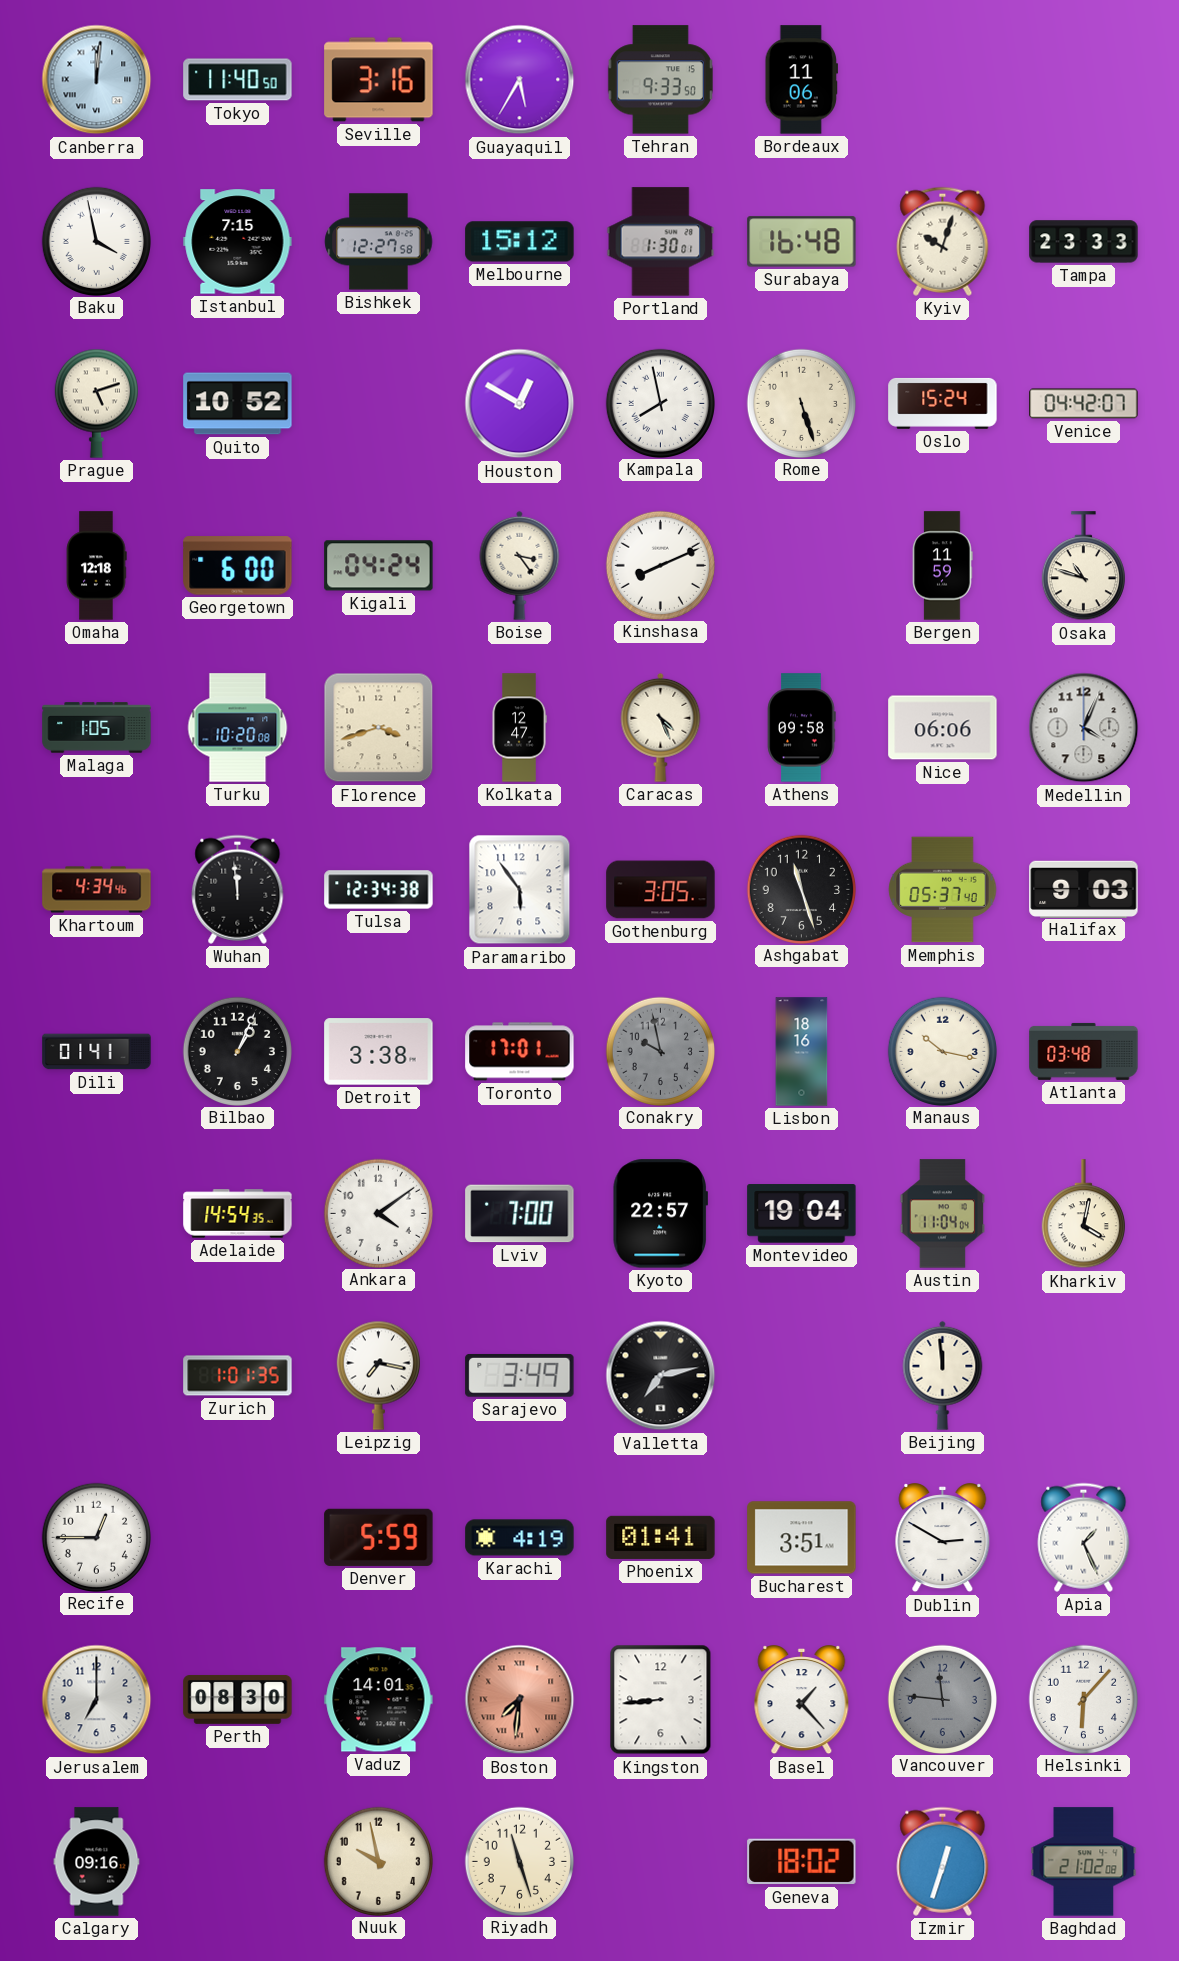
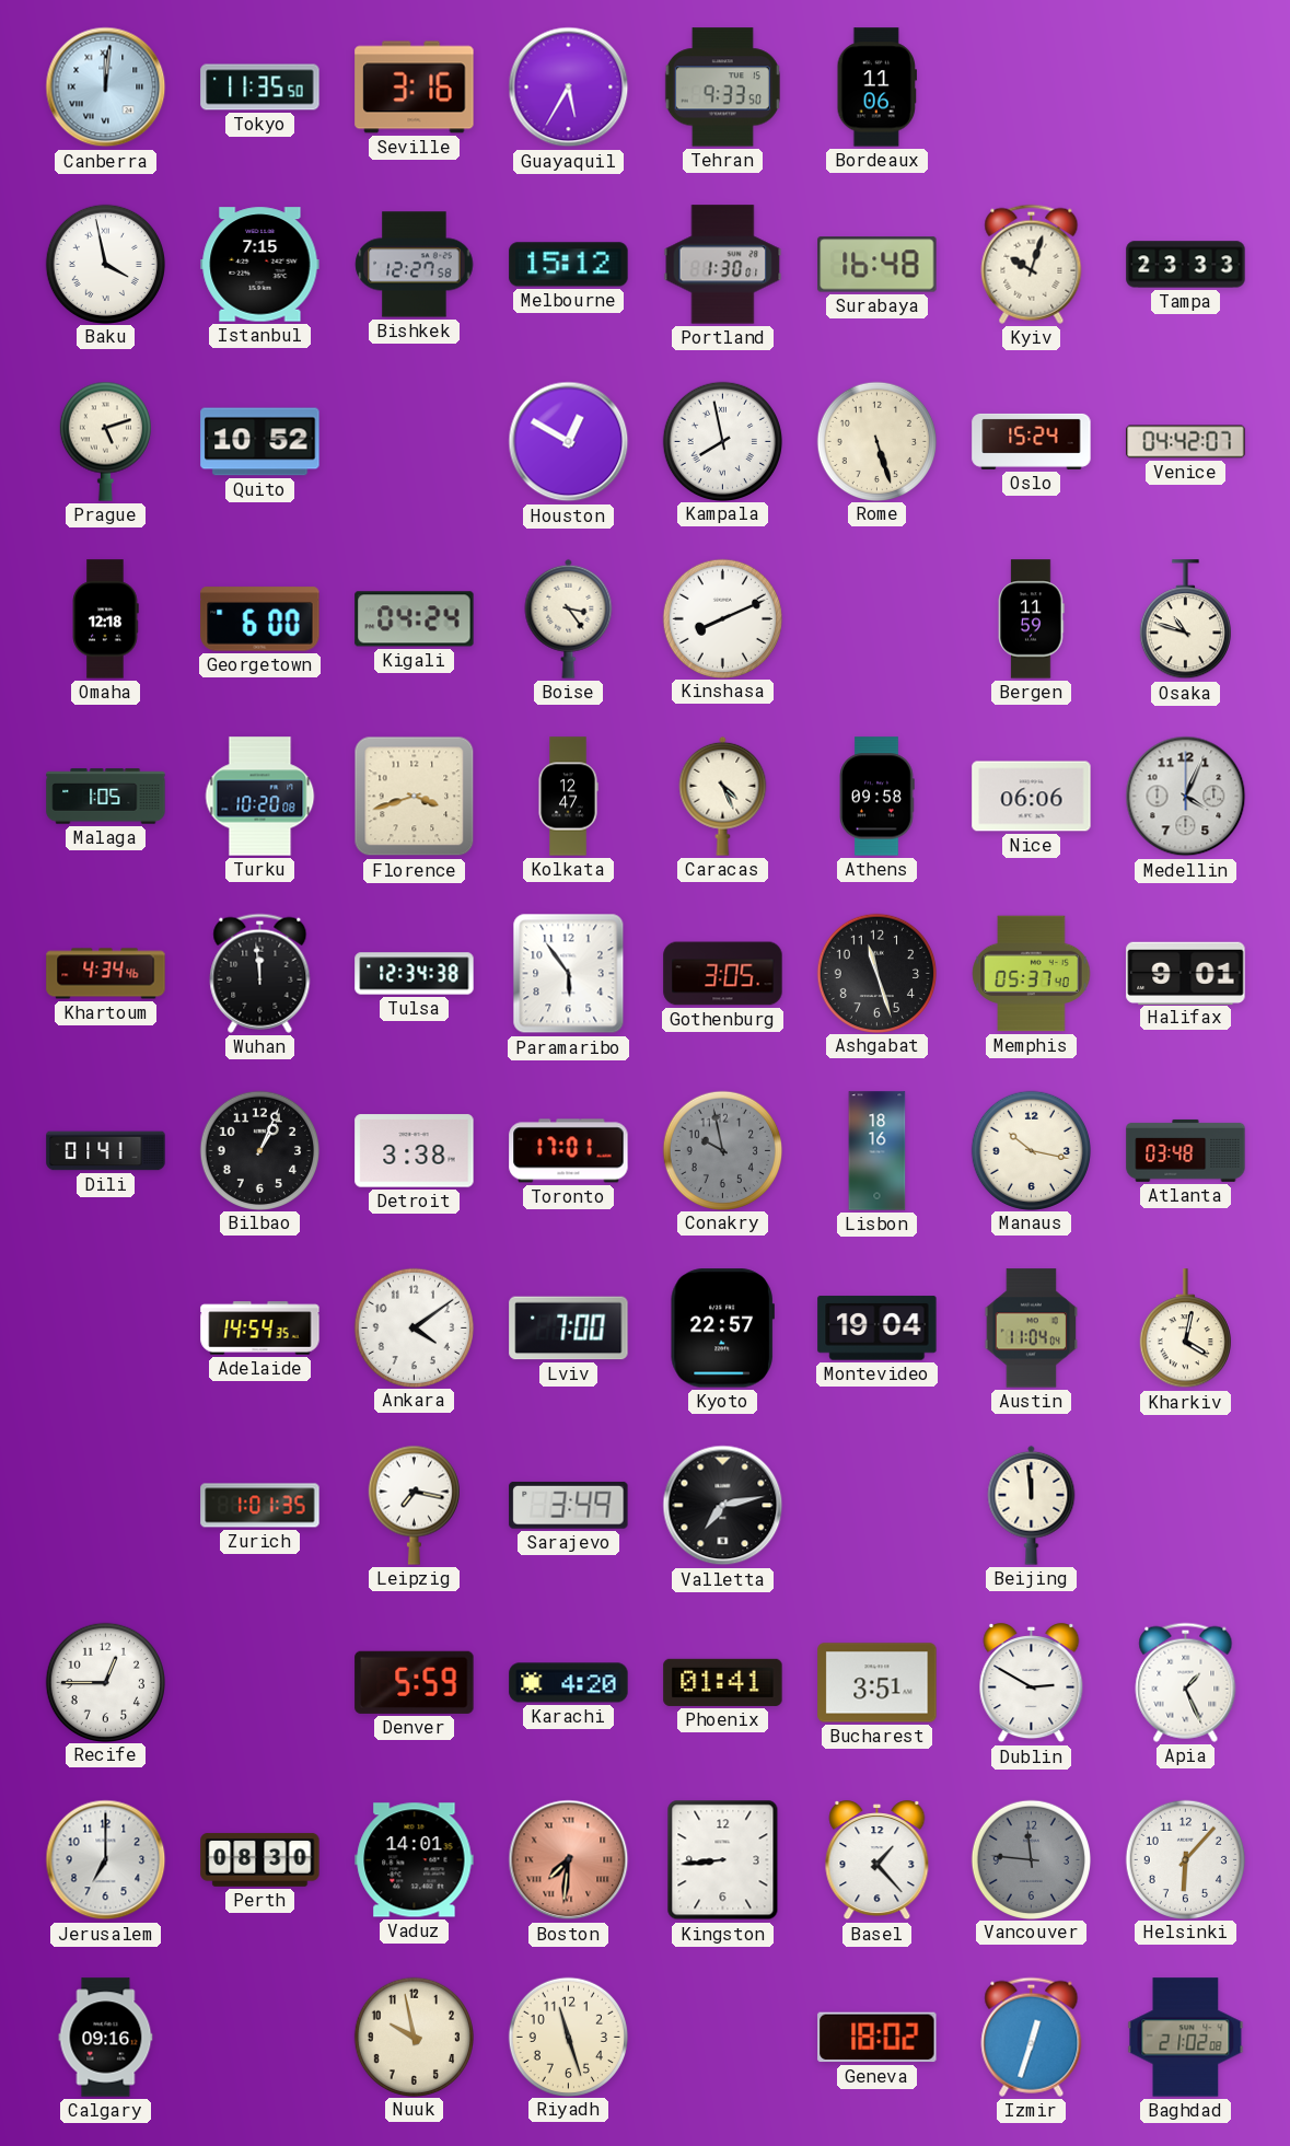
Tokyo: 11:40 -> 11:35
Halifax: 9:03 -> 9:01
Karachi: 4:19 -> 4:20
